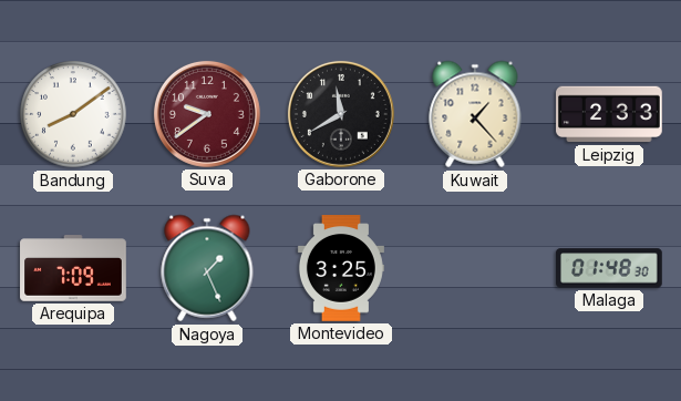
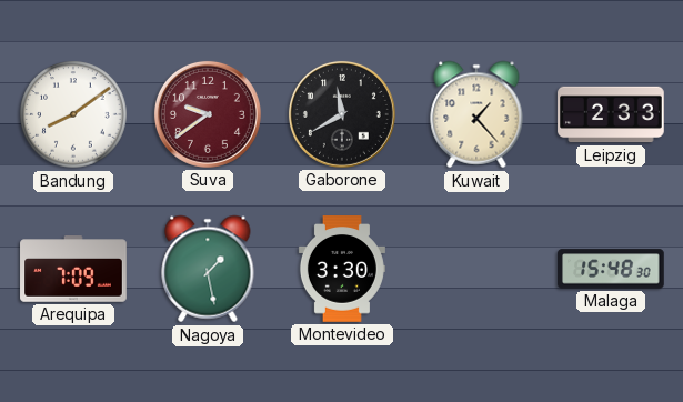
Nagoya: 1:26 -> 1:28
Montevideo: 3:25 -> 3:30
Malaga: 01:48 -> 15:48
